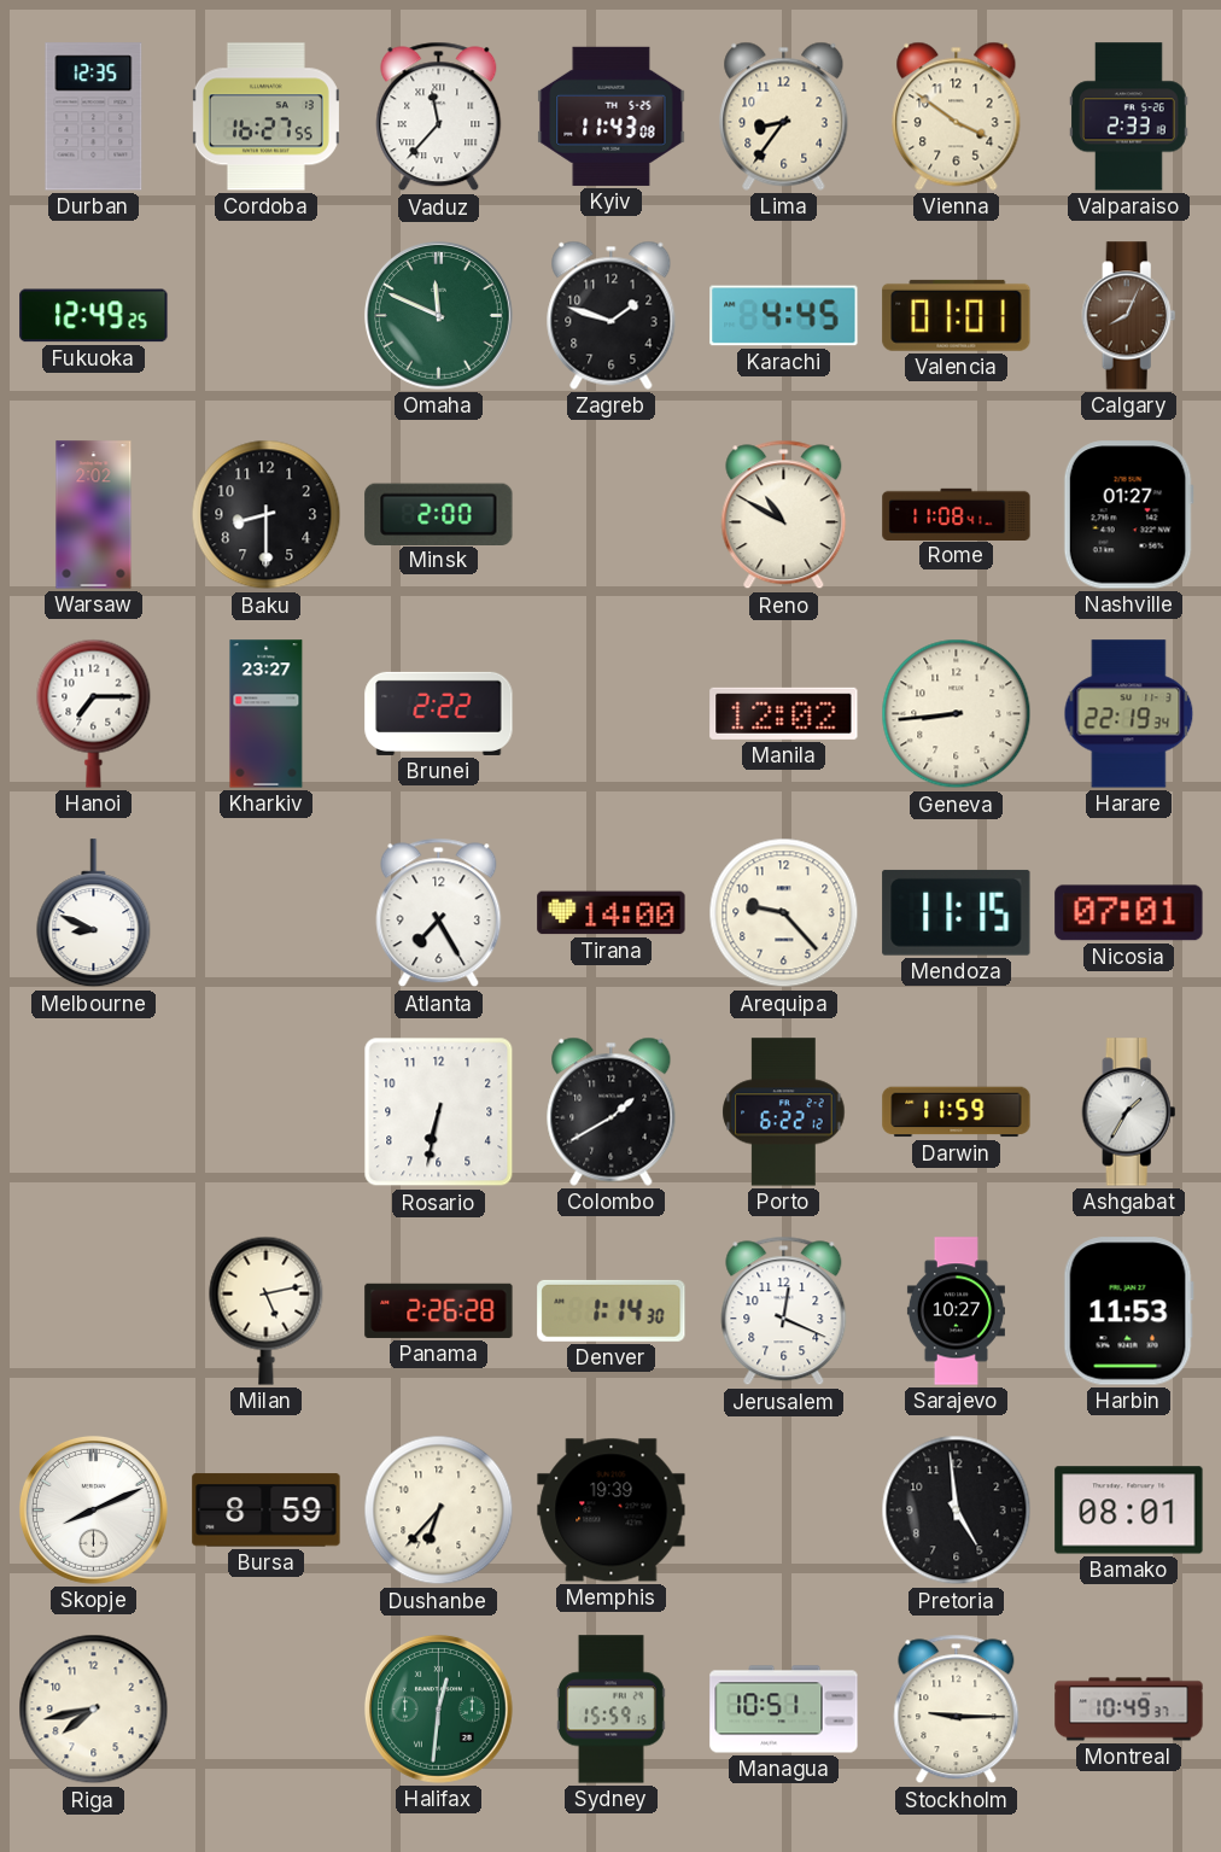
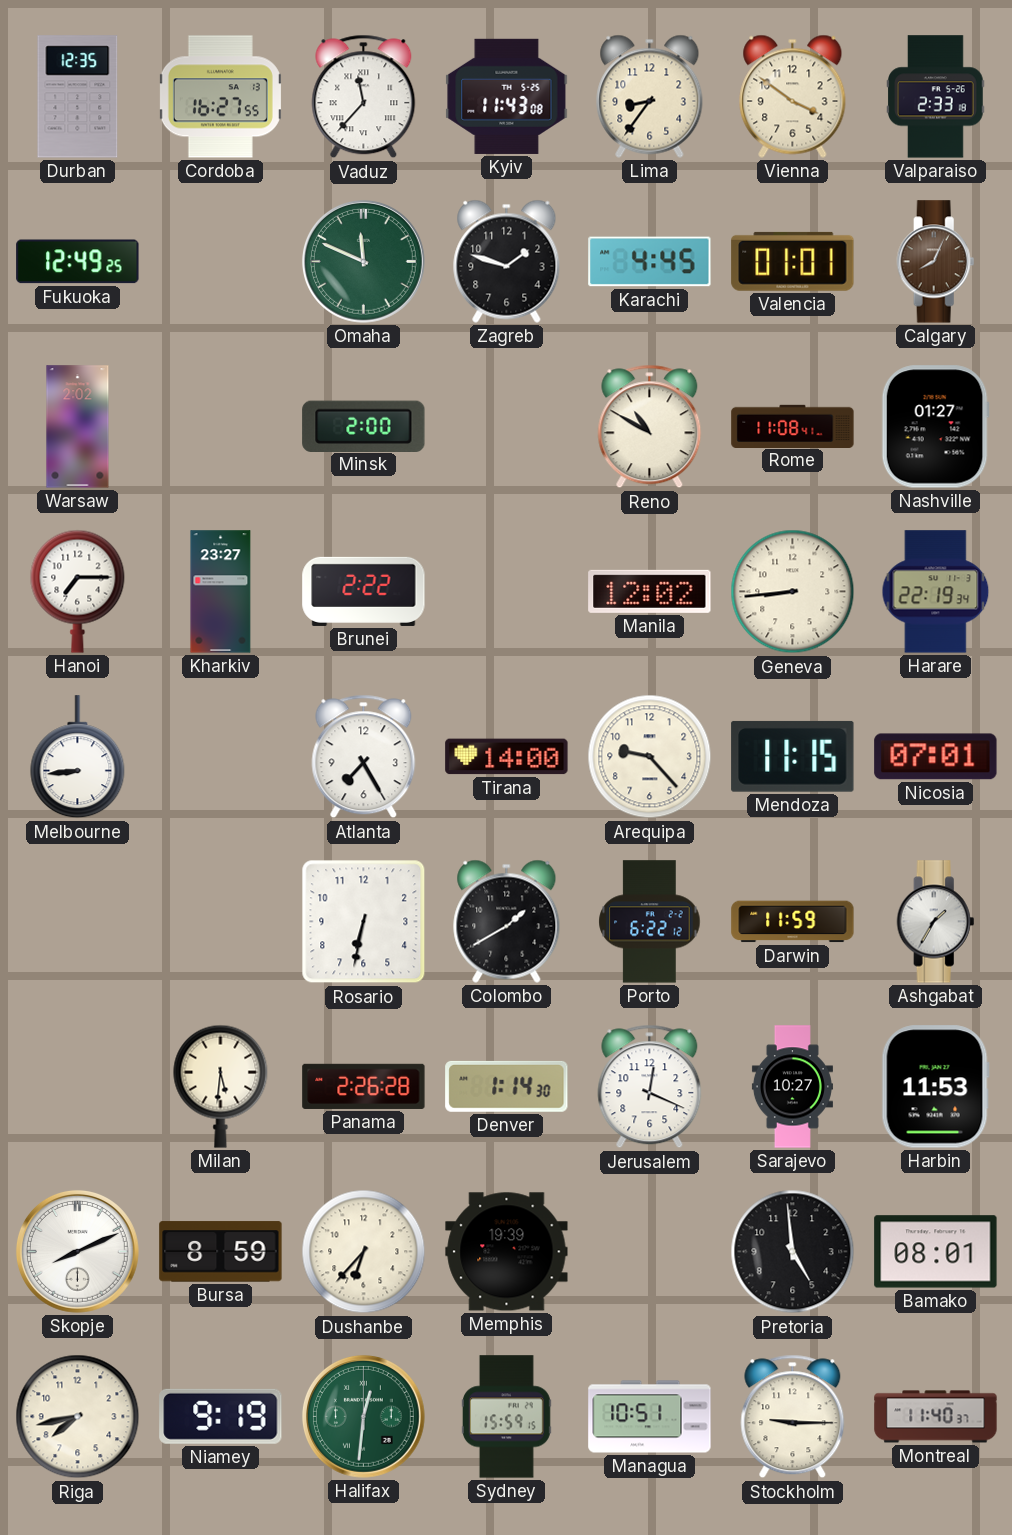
Baku: 8:30 -> none
Melbourne: 8:49 -> 8:44
Milan: 5:13 -> 5:31
Niamey: none -> 9:19
Montreal: 10:49 -> 11:40
